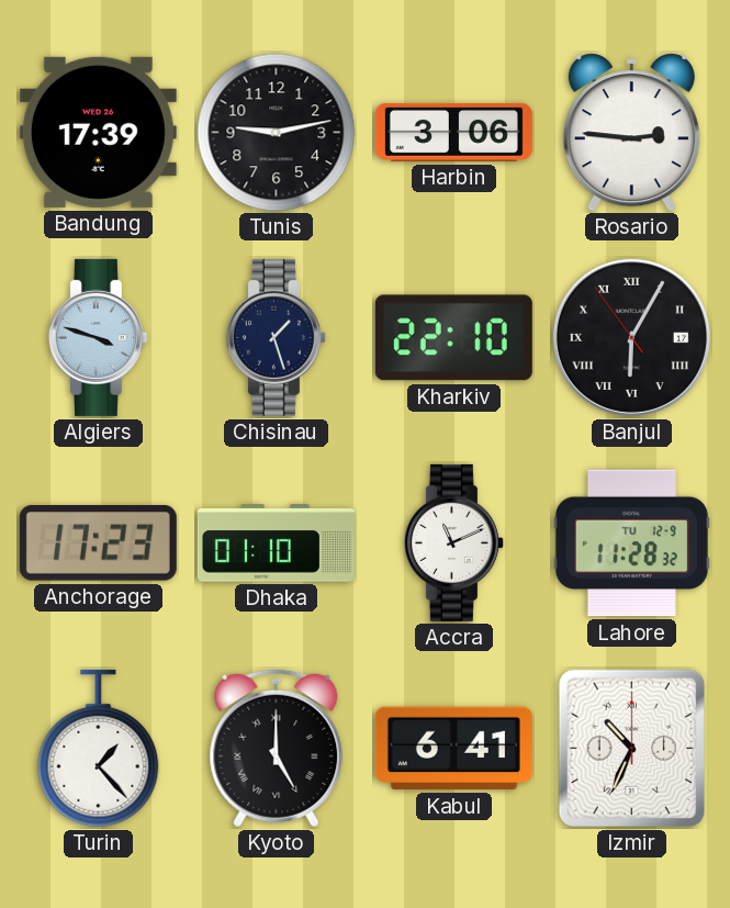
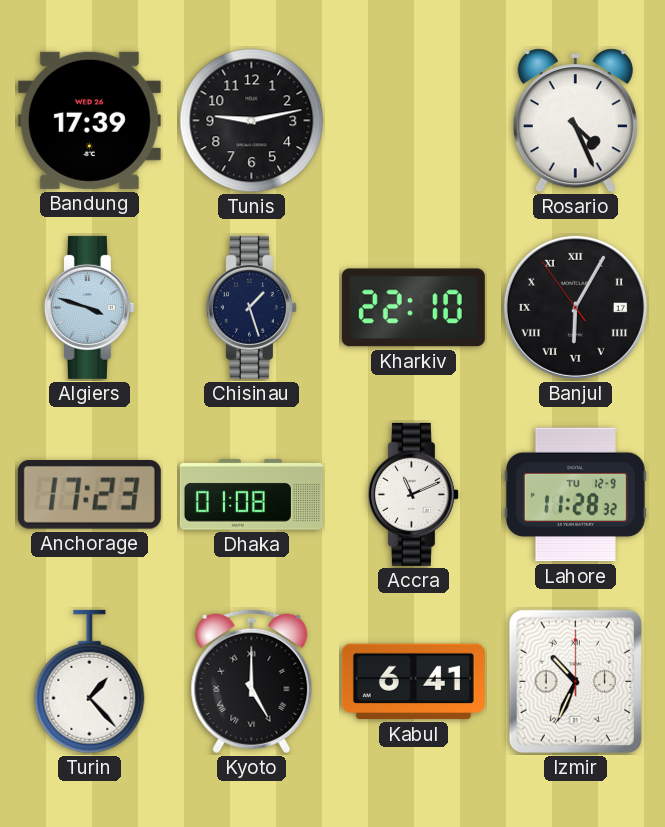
Harbin: 3:06 -> none
Rosario: 2:46 -> 4:26
Dhaka: 01:10 -> 01:08
